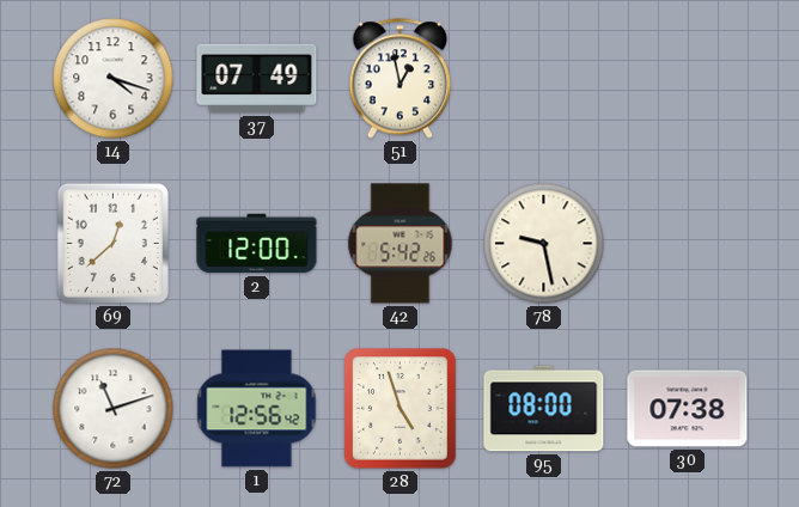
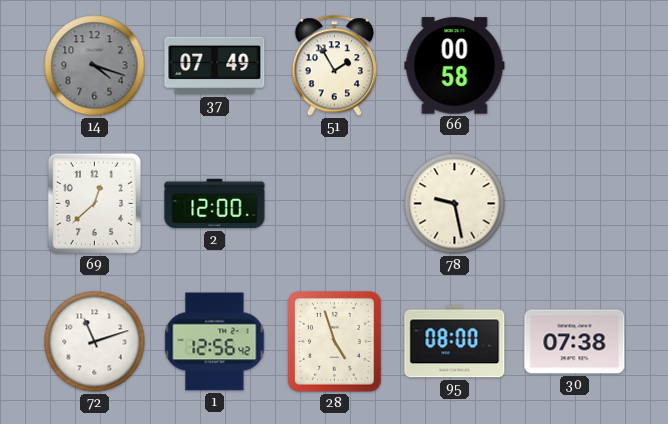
14 dial: white -> grey
51: 12:58 -> 1:55
66: none -> 00:58
42: 5:42 -> none
